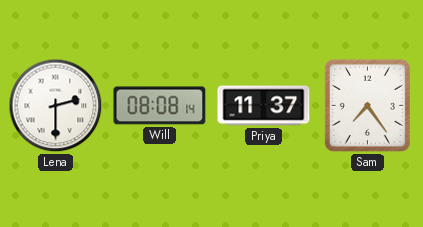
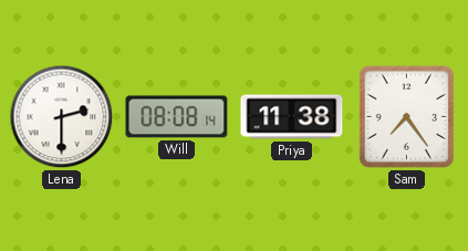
Priya: 11:37 -> 11:38
